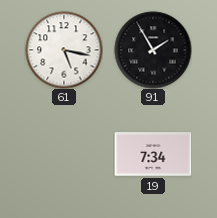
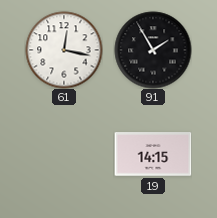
61: 5:17 -> 12:17
19: 7:34 -> 14:15
